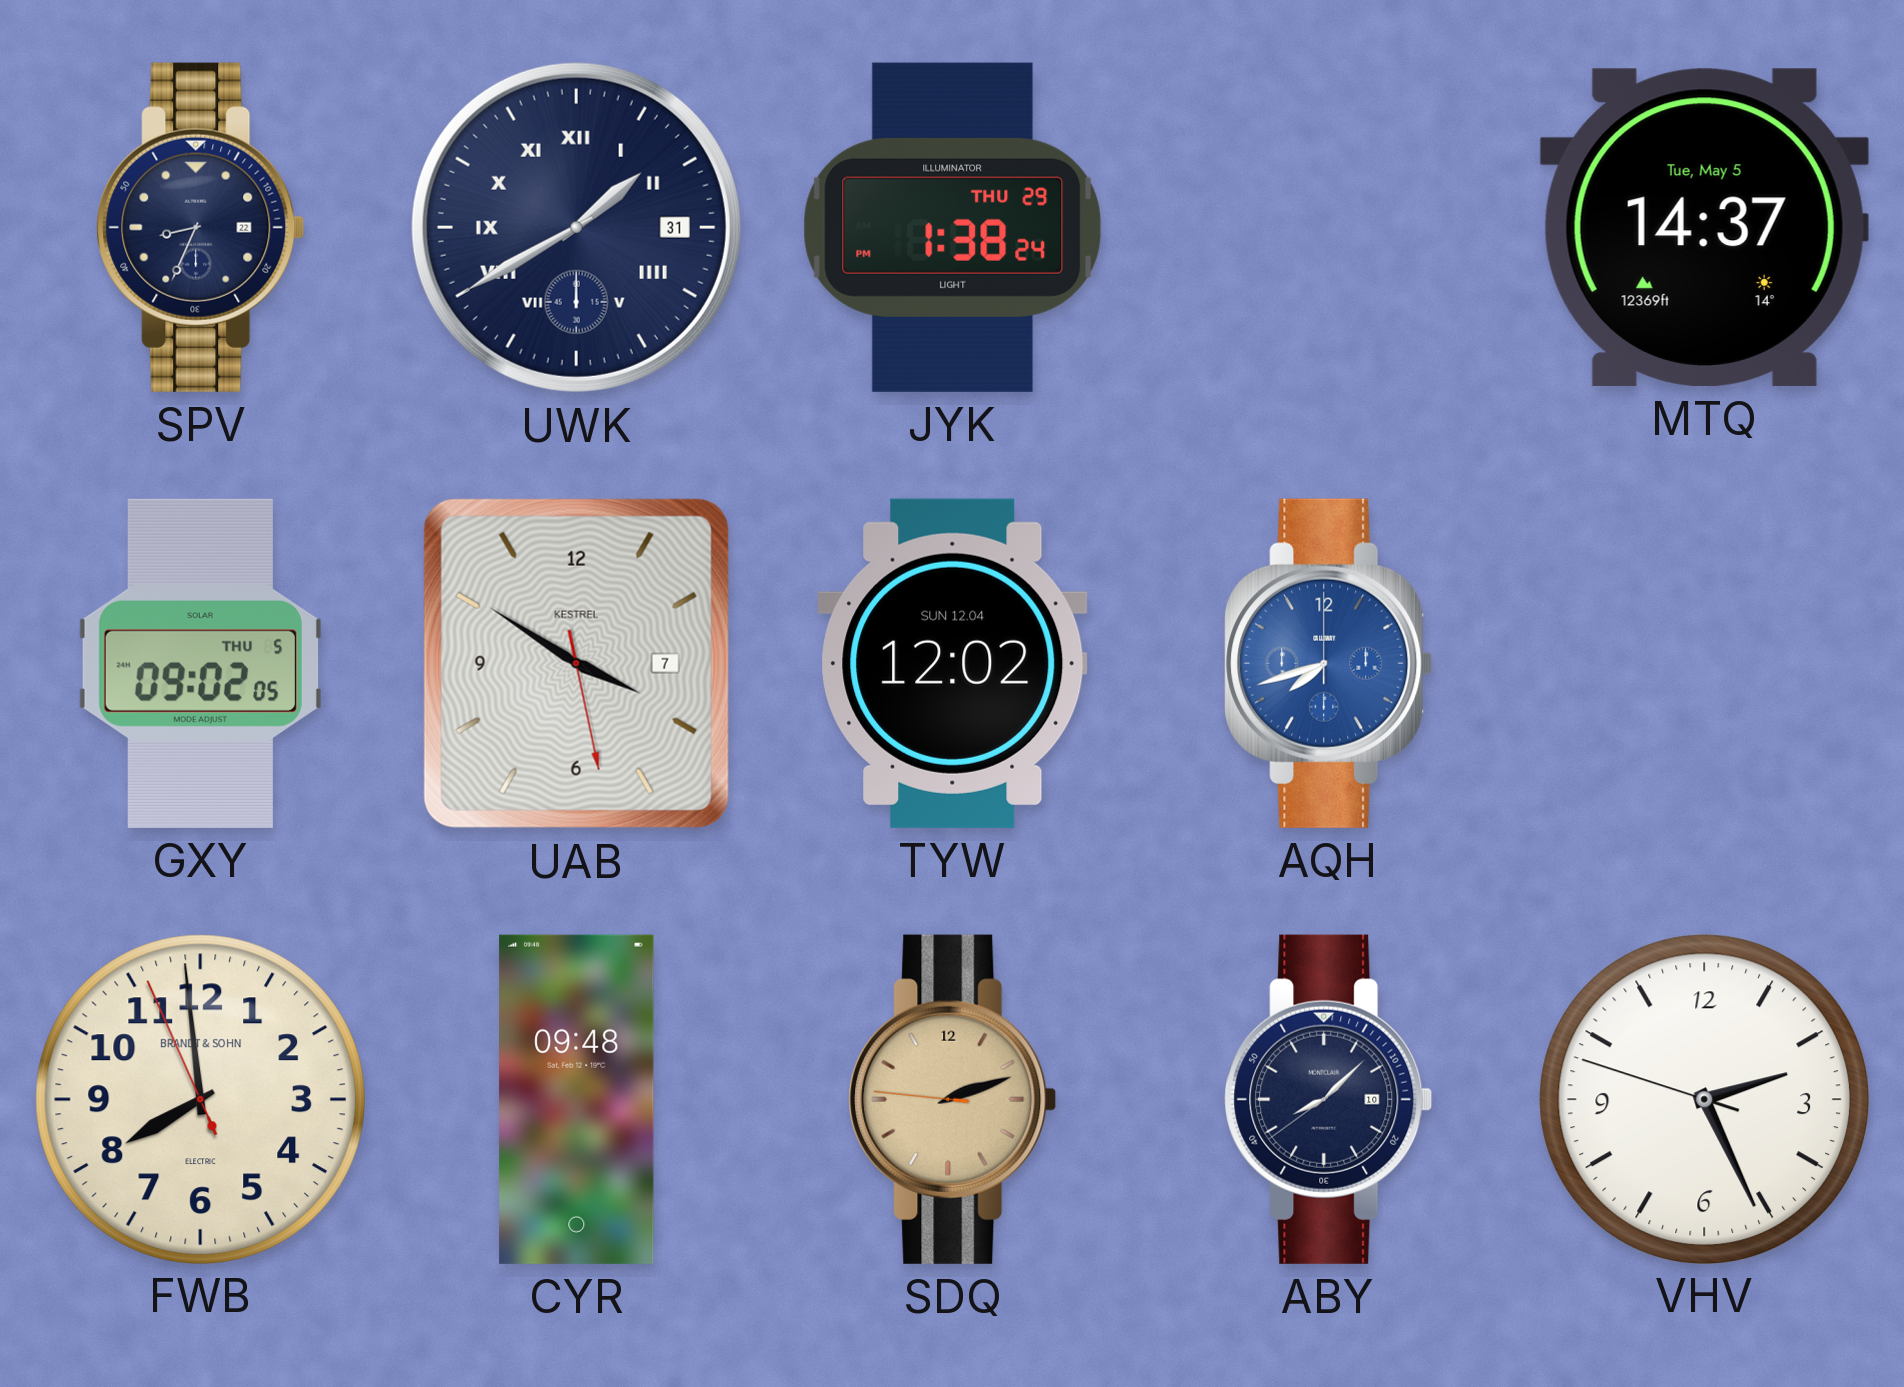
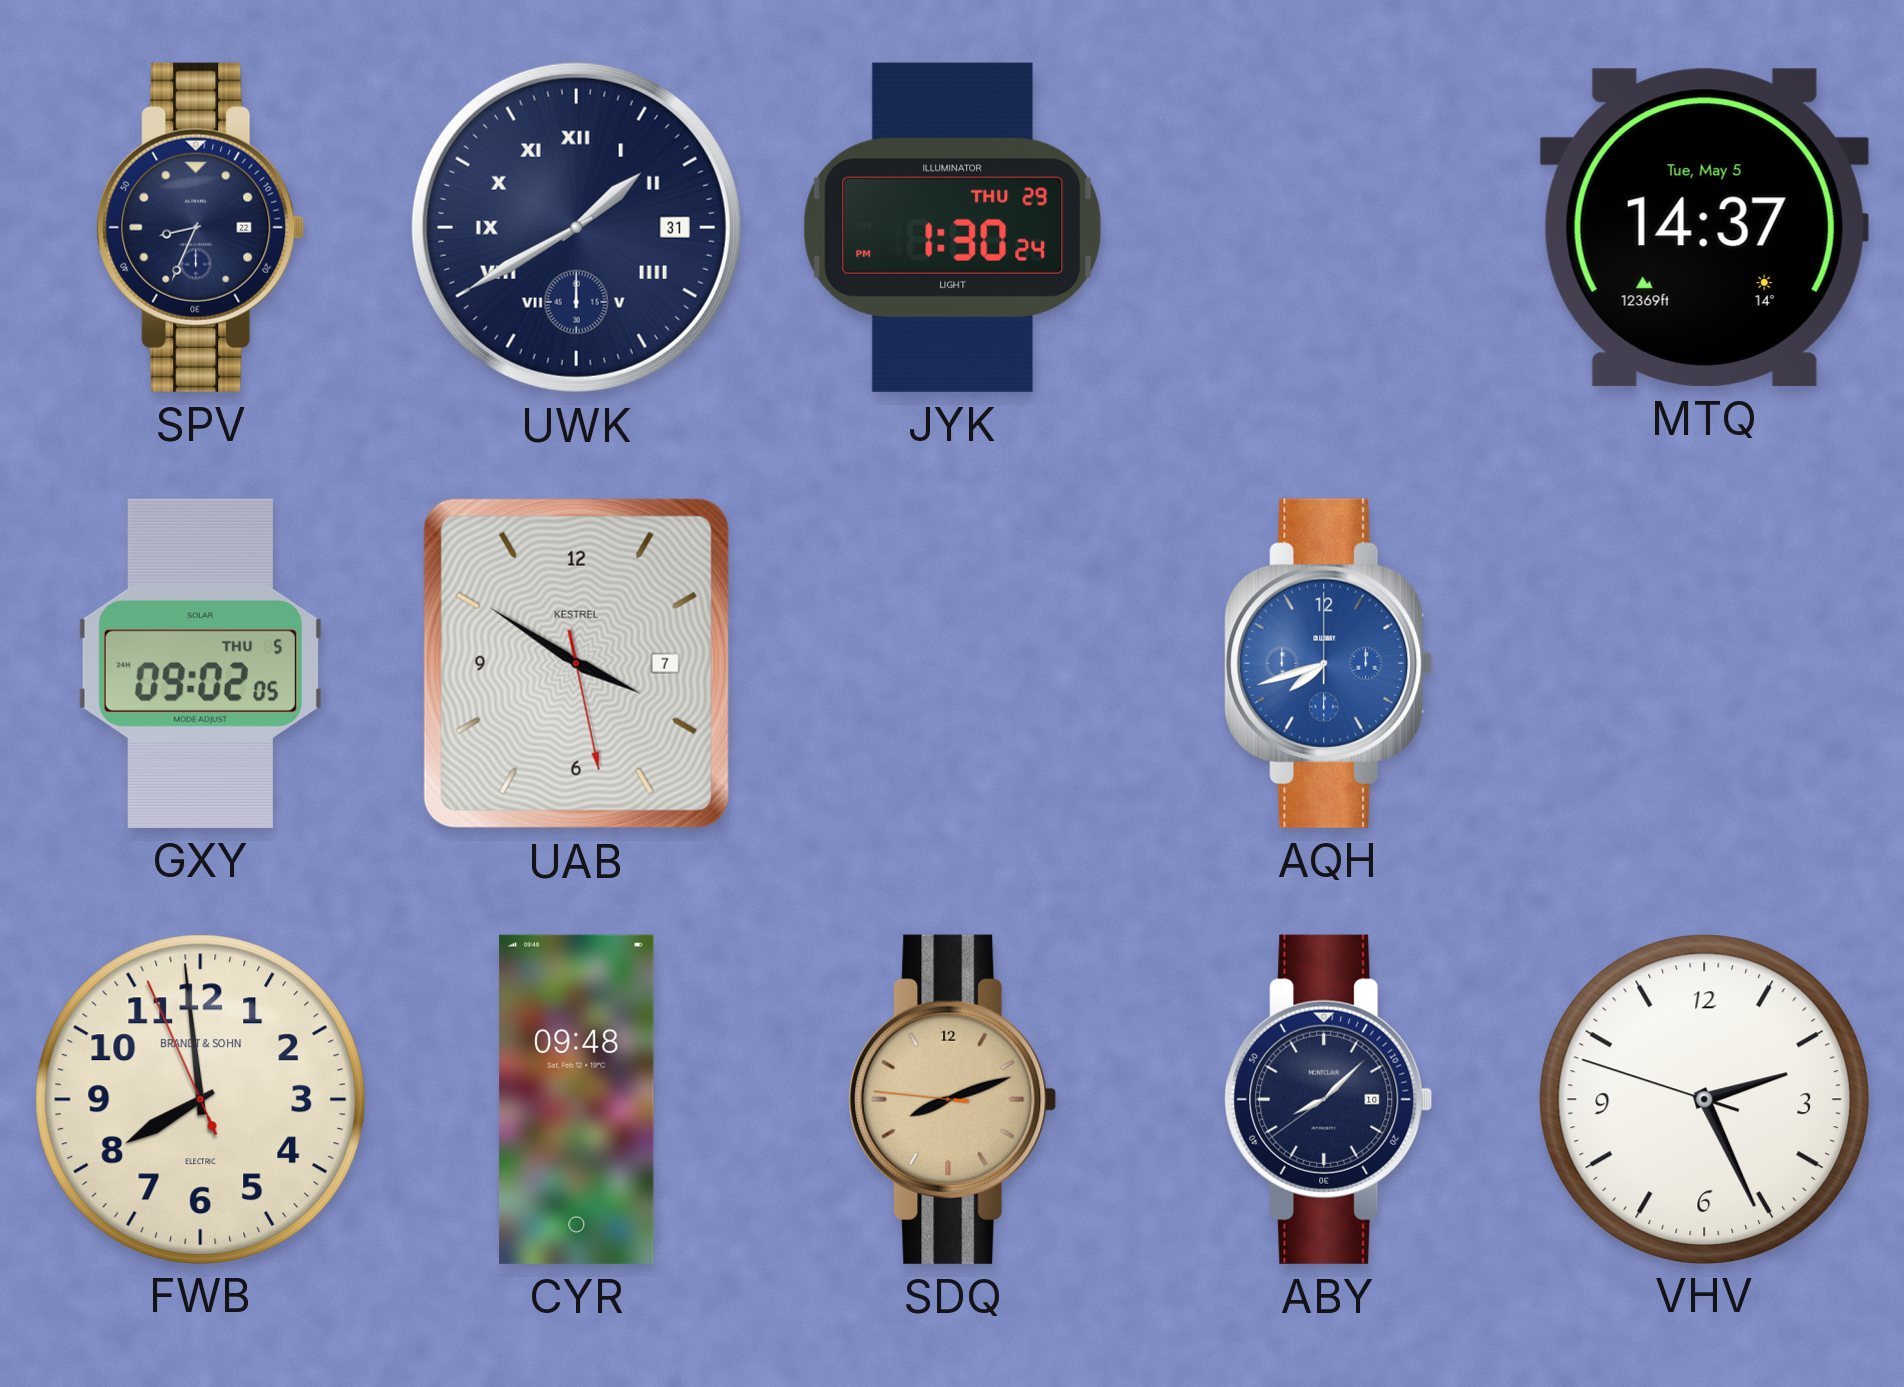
JYK: 1:38 -> 1:30
TYW: 12:02 -> none
SDQ: 2:11 -> 8:11
